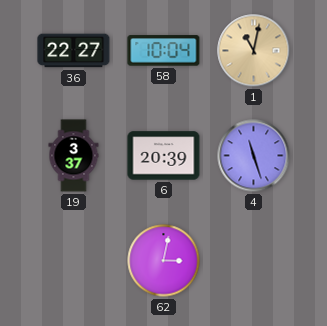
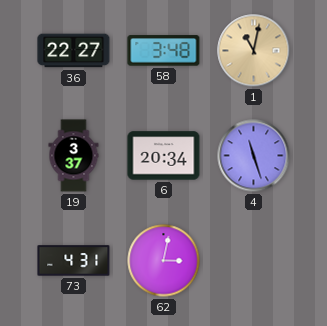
58: 10:04 -> 3:48
6: 20:39 -> 20:34
73: none -> 4:31
